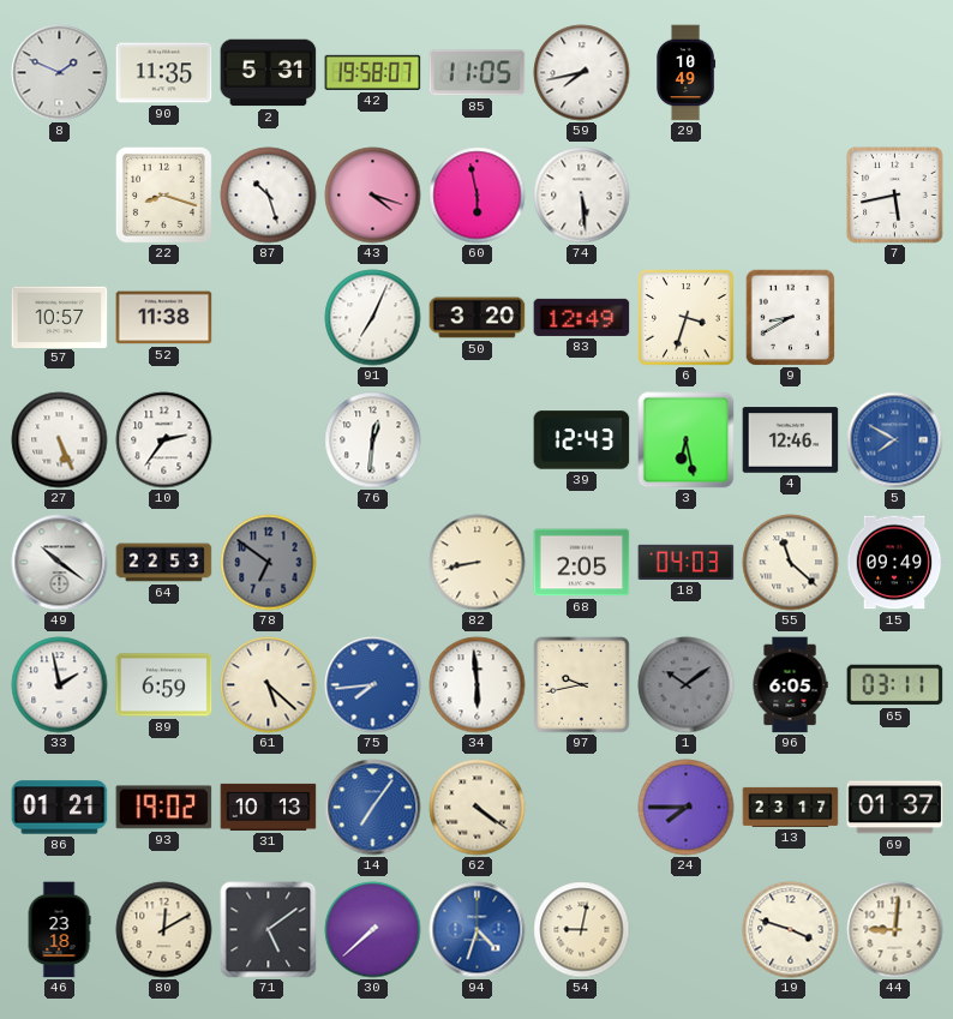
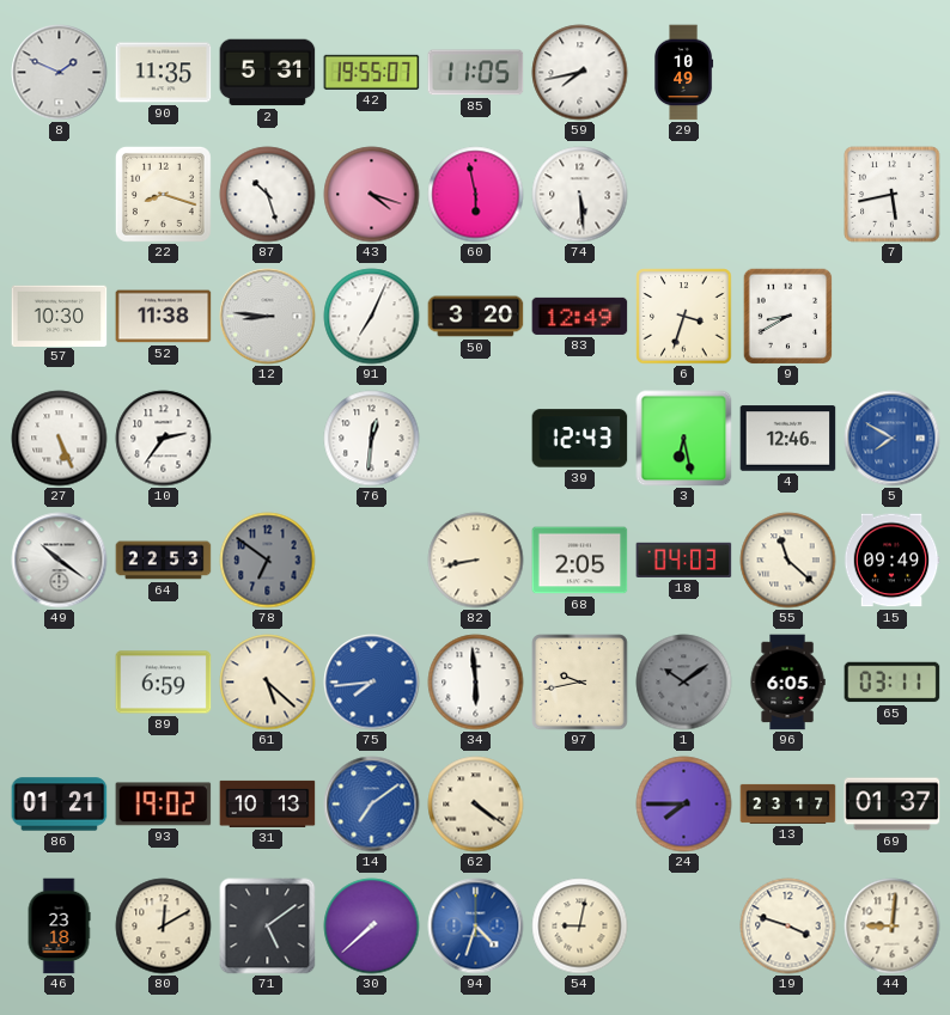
42: 19:58 -> 19:55
57: 10:57 -> 10:30
12: none -> 8:46
33: 1:58 -> none
14: 7:06 -> 7:09
